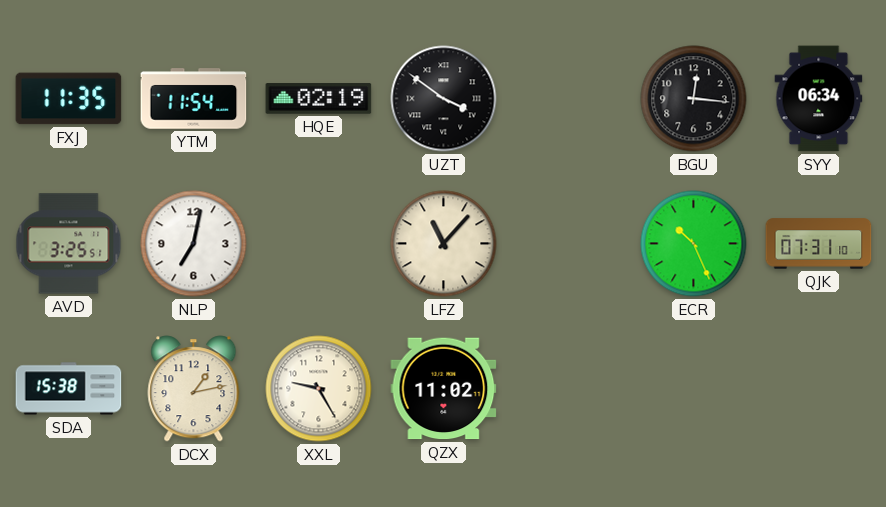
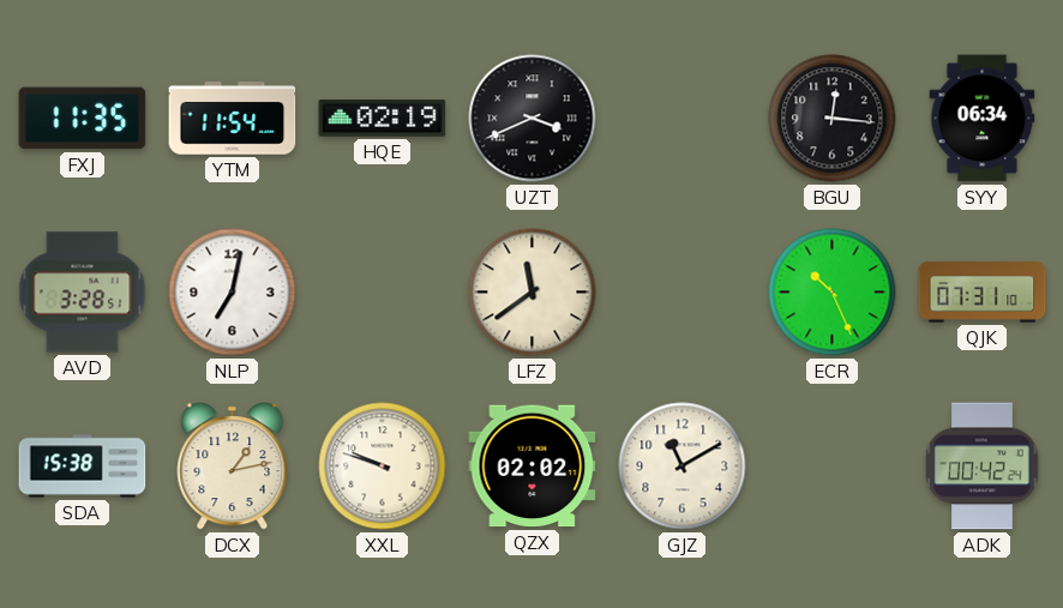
UZT: 3:51 -> 3:41
AVD: 3:25 -> 3:28
LFZ: 11:07 -> 11:39
XXL: 9:25 -> 9:48
QZX: 11:02 -> 02:02
GJZ: none -> 11:10
ADK: none -> 00:42
